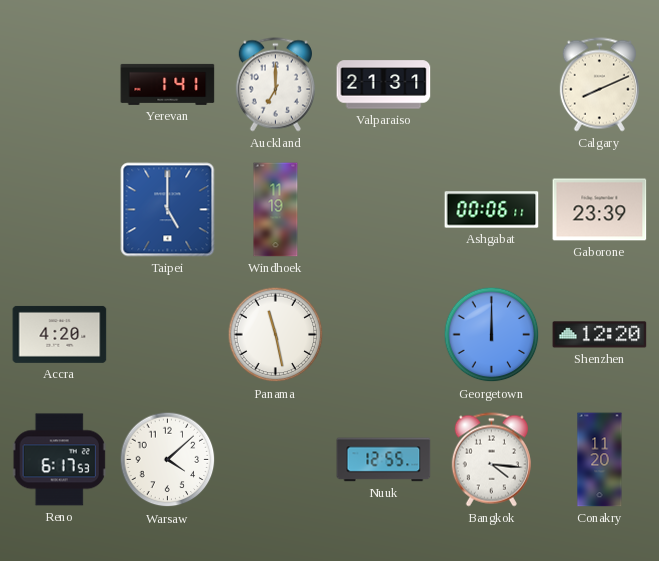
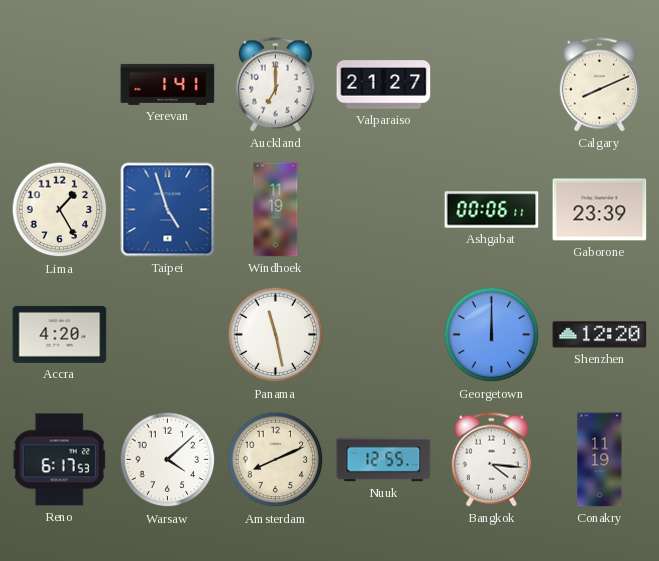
Valparaiso: 21:31 -> 21:27
Lima: none -> 1:25
Taipei: 5:00 -> 4:57
Amsterdam: none -> 8:11
Conakry: 11:20 -> 11:19
